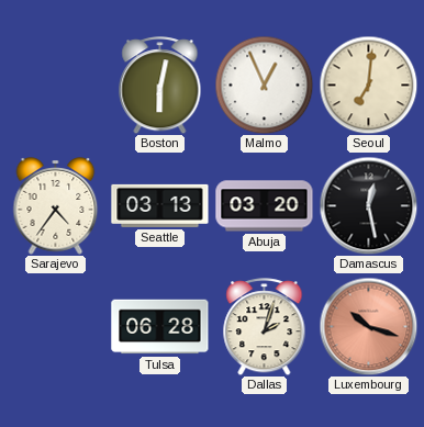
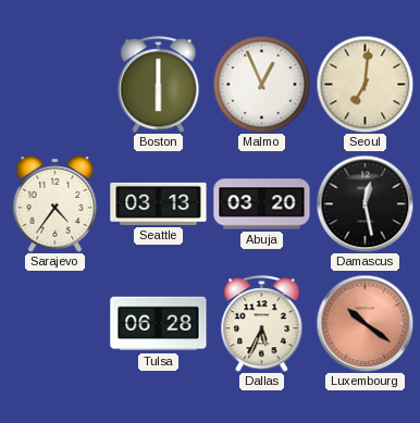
Boston: 6:02 -> 6:00
Dallas: 2:03 -> 5:34
Luxembourg: 10:18 -> 10:21
